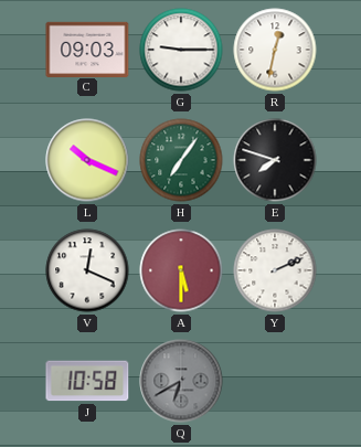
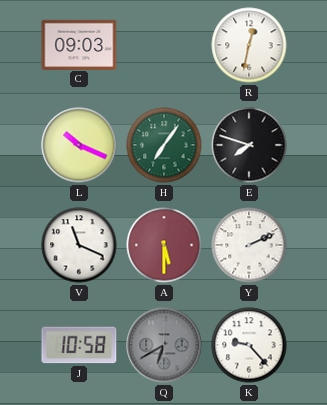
G: 9:15 -> none
V: 12:19 -> 11:19
K: none -> 9:23
